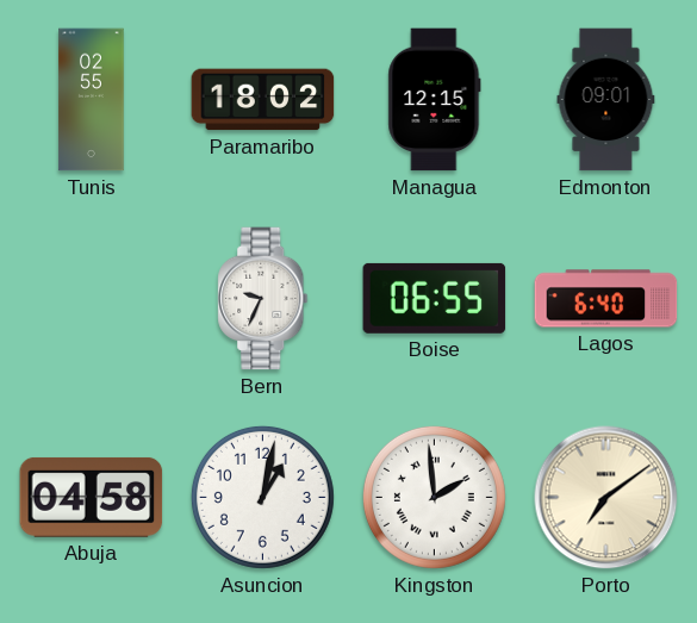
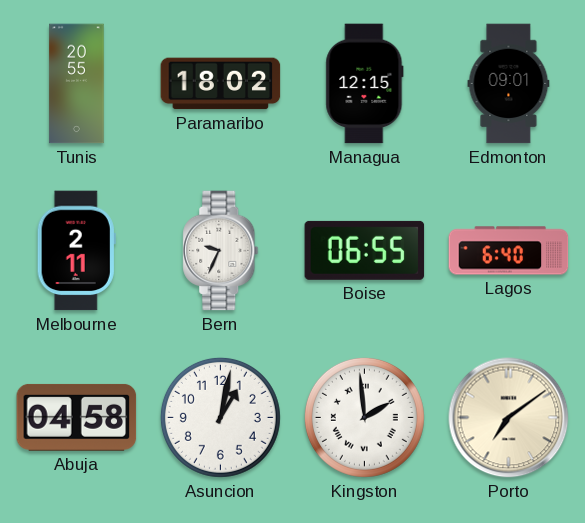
Tunis: 02:55 -> 20:55
Melbourne: none -> 2:11
